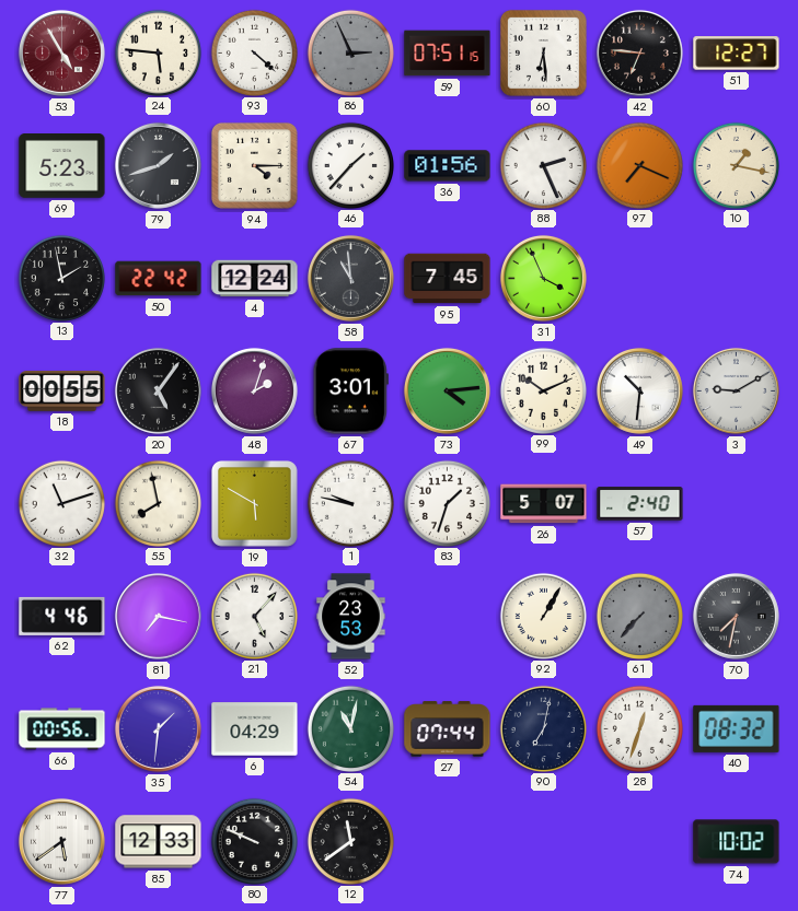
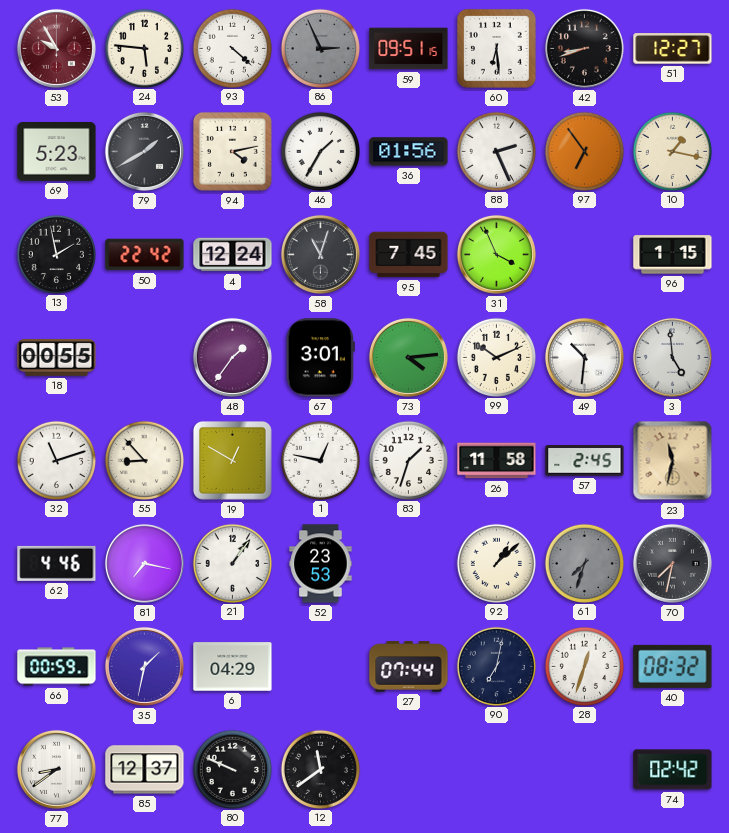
53: 4:55 -> 9:55
59: 07:51 -> 09:51
42: 6:46 -> 8:42
79: 1:42 -> 1:40
94: 4:15 -> 4:13
46: 1:37 -> 1:35
97: 7:19 -> 6:54
58: 10:59 -> 11:03
96: none -> 1:15
20: 5:06 -> none
48: 2:03 -> 1:36
3: 9:10 -> 4:59
55: 7:58 -> 8:53
19: 5:50 -> 12:50
1: 9:47 -> 12:47
26: 5:07 -> 11:58
57: 2:40 -> 2:45
23: none -> 11:32
21: 5:07 -> 1:06
92: 1:05 -> 1:08
61: 7:37 -> 7:33
66: 00:56 -> 00:59
35: 1:31 -> 1:32
54: 11:02 -> none
77: 5:39 -> 8:39
85: 12:33 -> 12:37
74: 10:02 -> 02:42
